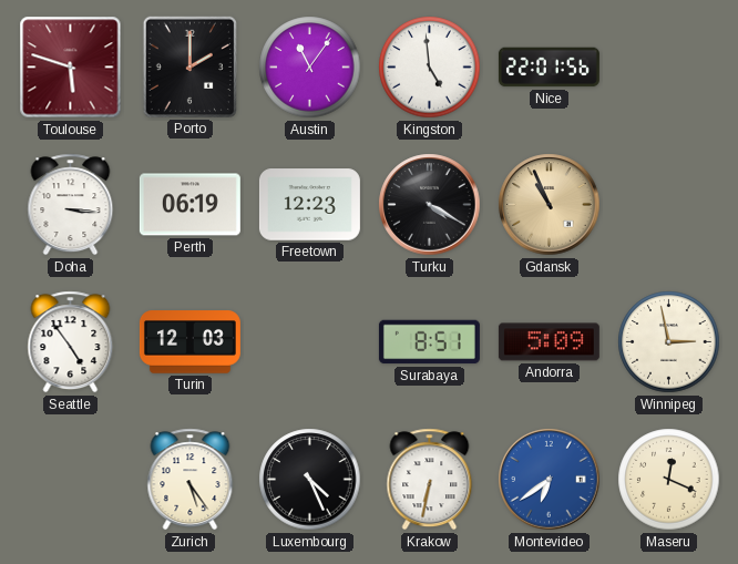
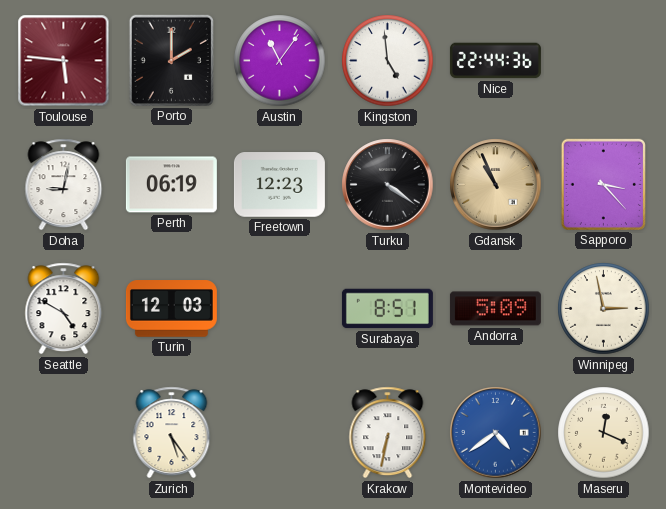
Toulouse: 5:48 -> 5:46
Nice: 22:01 -> 22:44
Doha: 3:16 -> 9:02
Turku: 4:20 -> 4:21
Sapporo: none -> 3:23
Seattle: 4:54 -> 4:50
Luxembourg: 4:26 -> none
Montevideo: 6:39 -> 4:39
